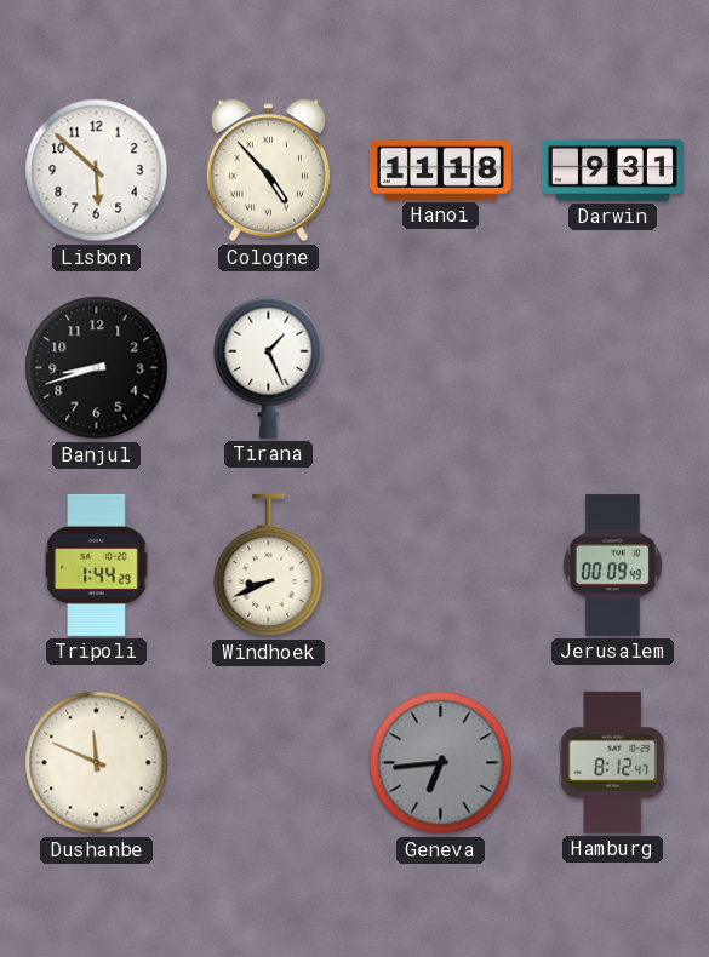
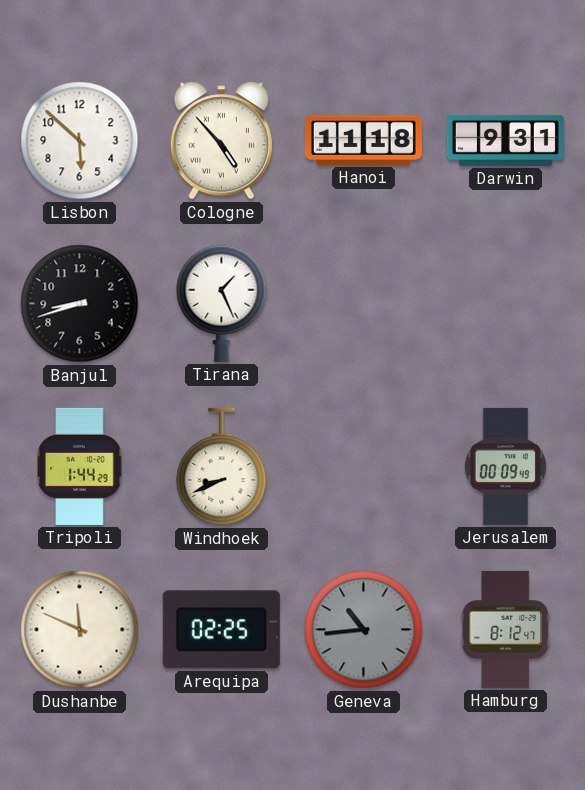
Arequipa: none -> 02:25
Geneva: 6:44 -> 10:44
